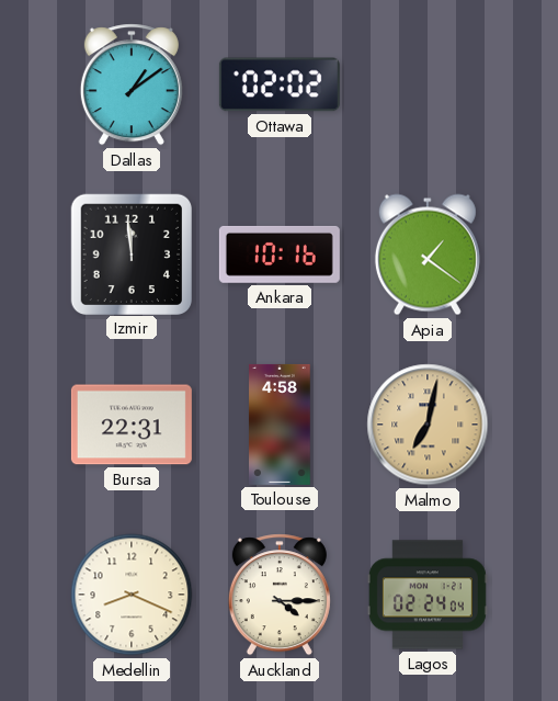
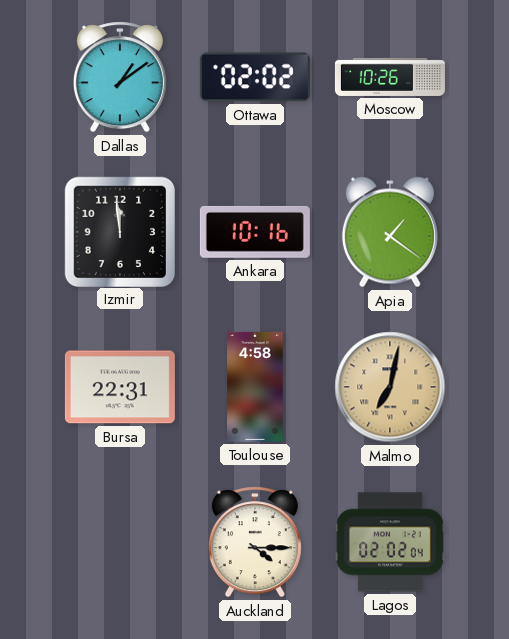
Moscow: none -> 10:26
Medellin: 8:19 -> none
Lagos: 02:24 -> 02:02
